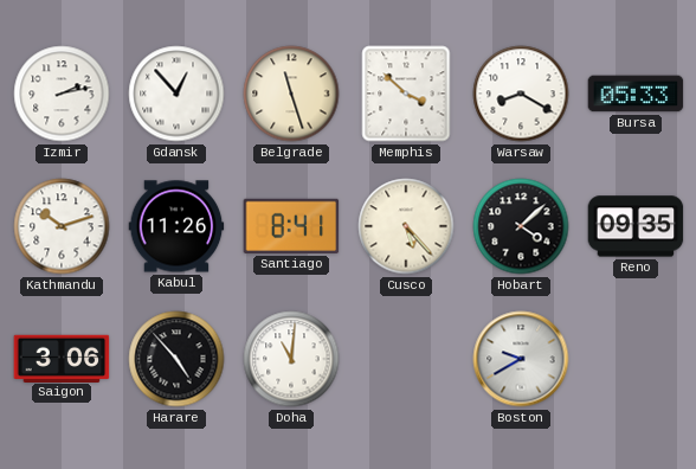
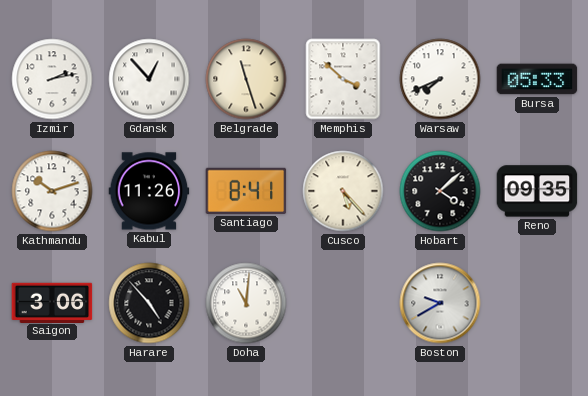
Warsaw: 8:20 -> 7:41
